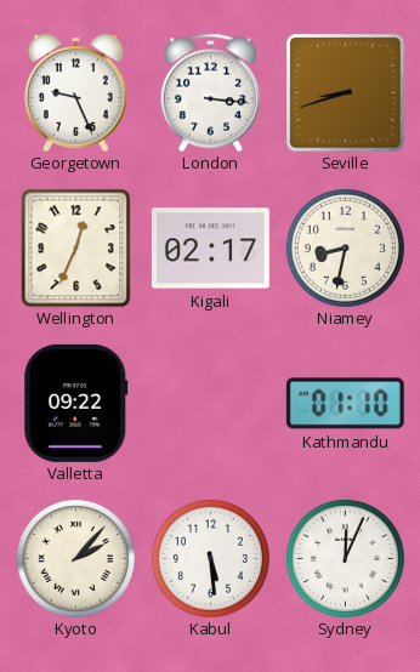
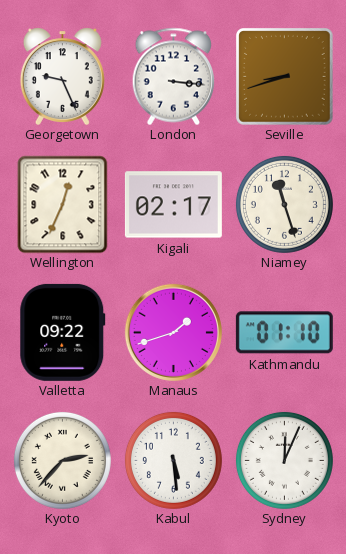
Niamey: 8:32 -> 11:27
Manaus: none -> 1:42
Kyoto: 2:07 -> 2:37
